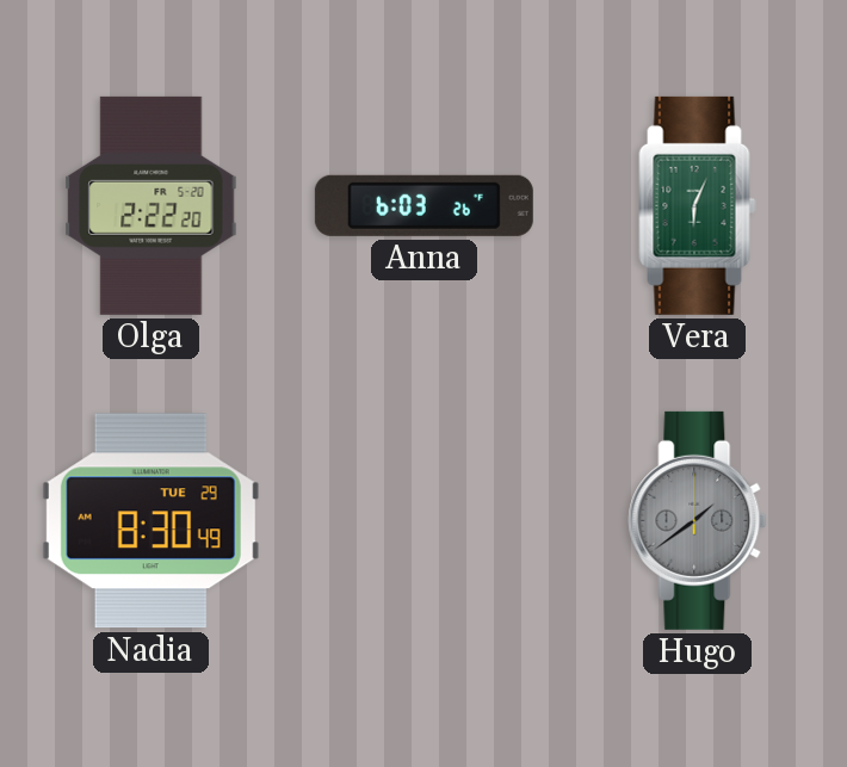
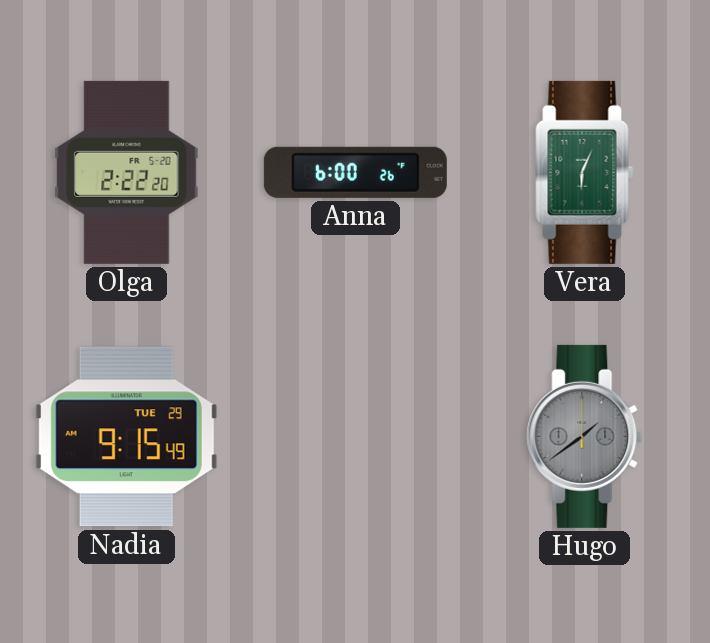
Anna: 6:03 -> 6:00
Nadia: 8:30 -> 9:15
